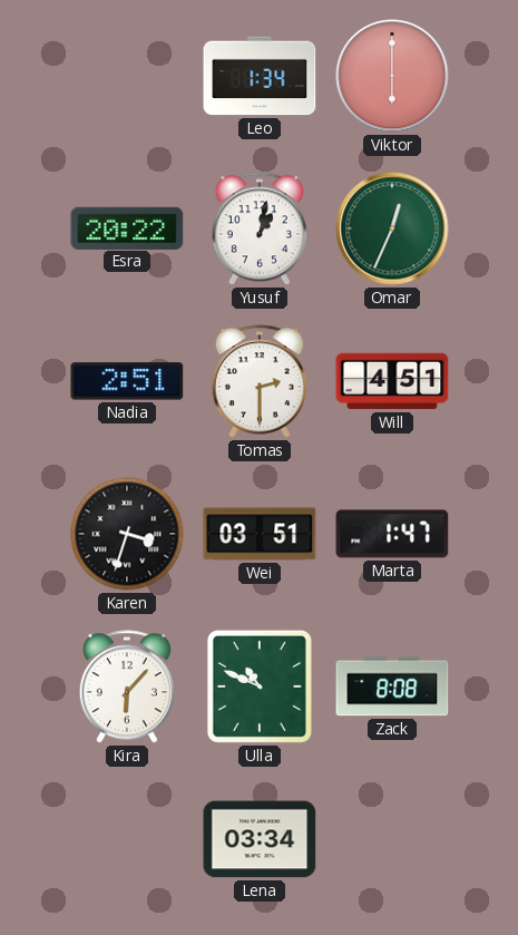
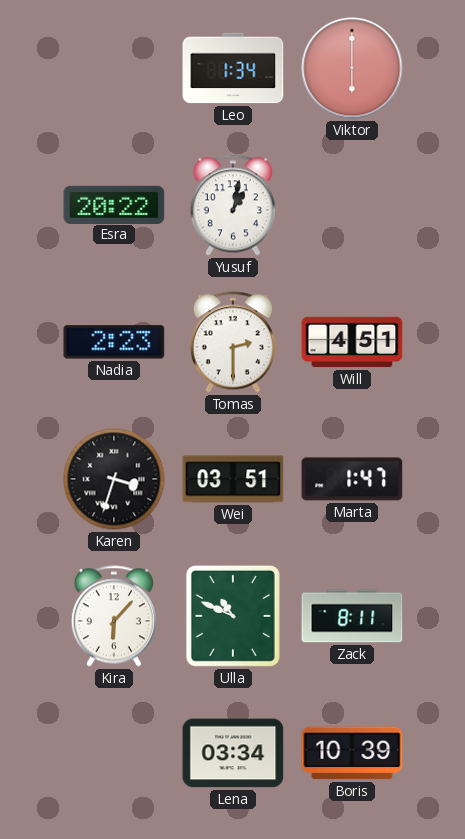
Omar: 12:34 -> none
Nadia: 2:51 -> 2:23
Zack: 8:08 -> 8:11
Boris: none -> 10:39
